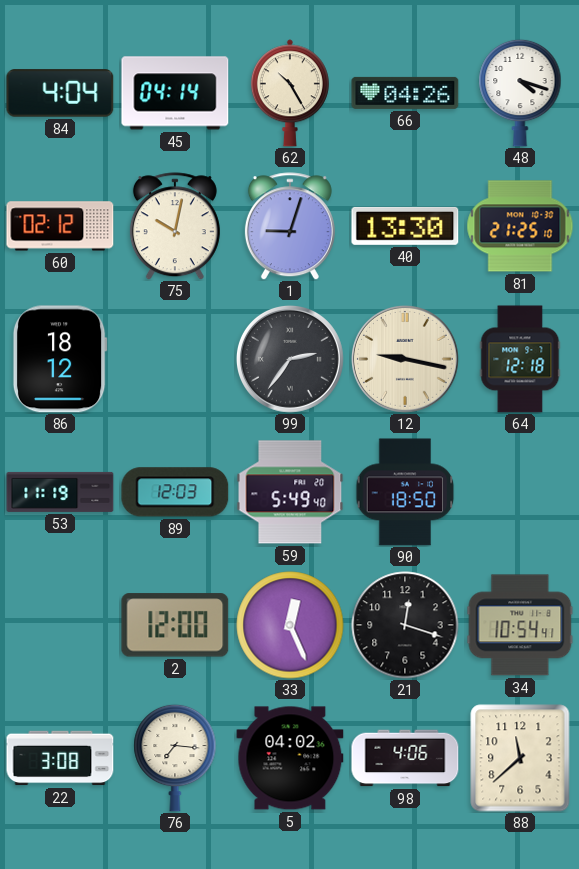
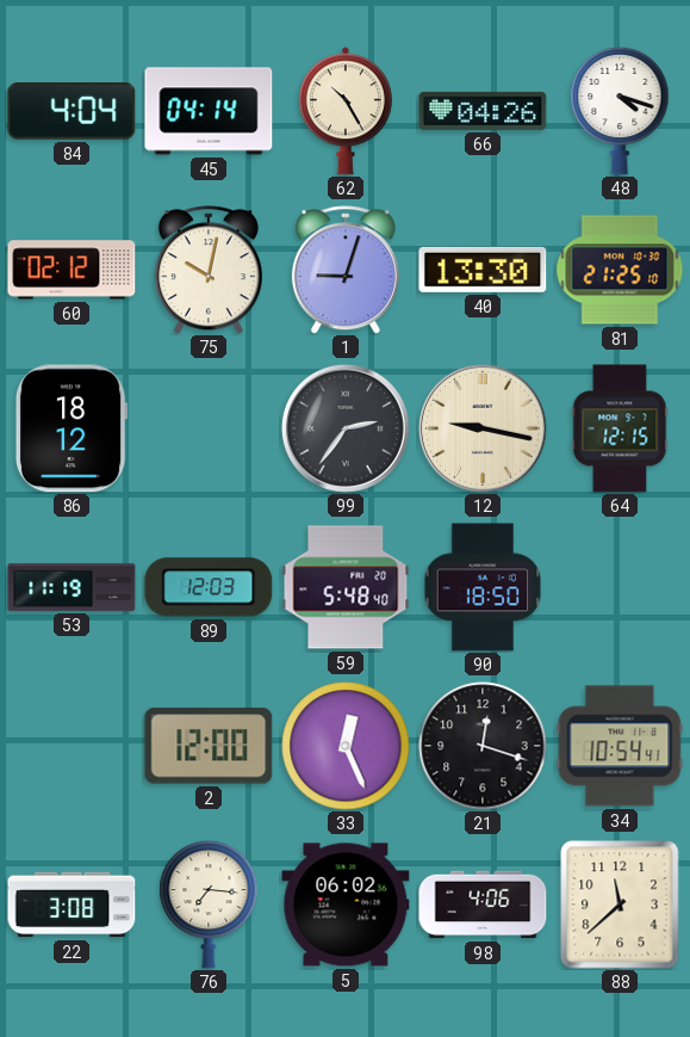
64: 12:18 -> 12:15
59: 5:49 -> 5:48
5: 04:02 -> 06:02
